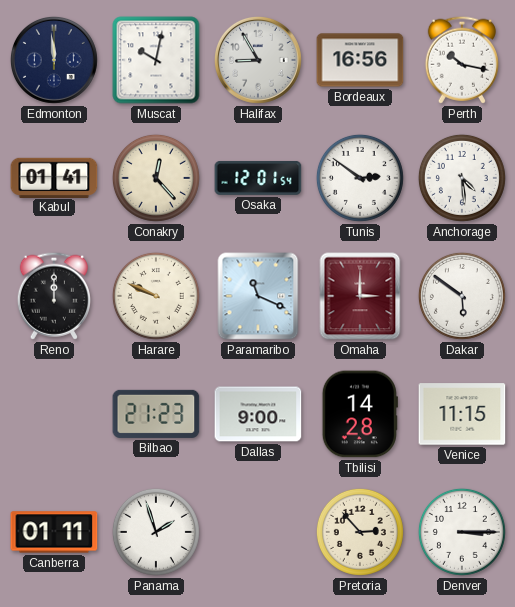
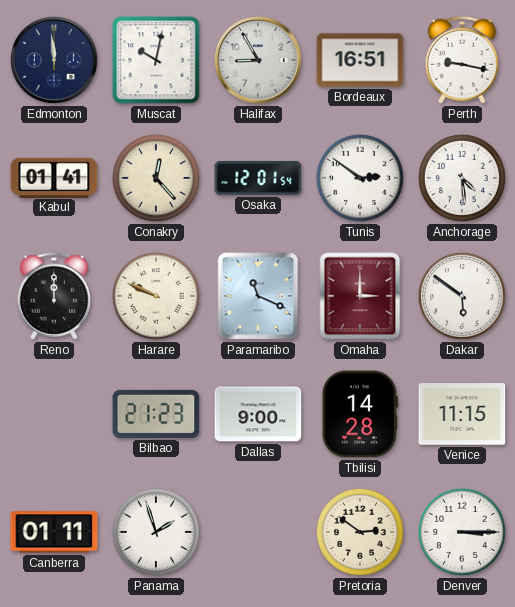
Bordeaux: 16:56 -> 16:51
Perth: 10:17 -> 9:17
Pretoria: 2:53 -> 2:51
